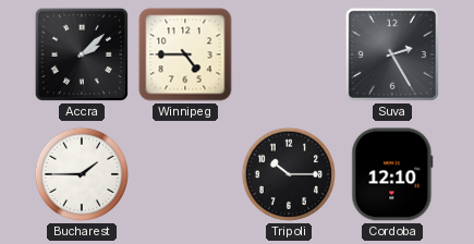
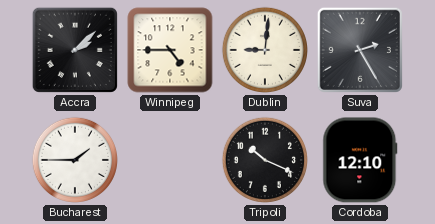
Dublin: none -> 9:01
Tripoli: 10:15 -> 10:19
